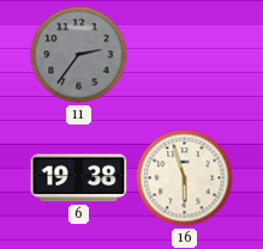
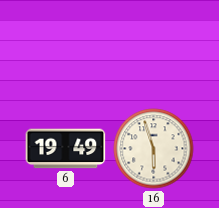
11: 2:36 -> none
6: 19:38 -> 19:49
